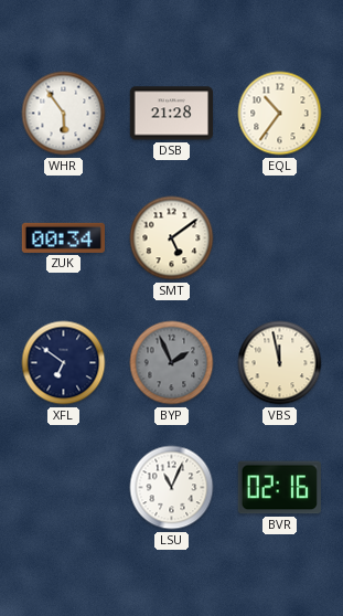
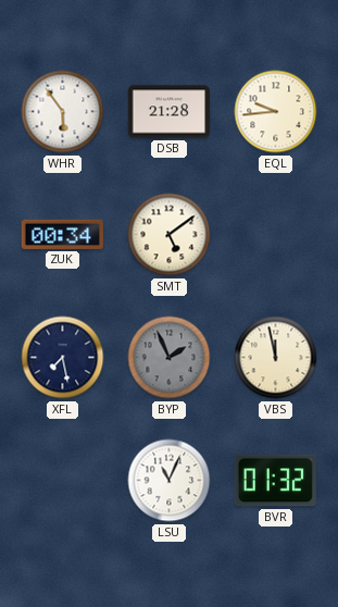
EQL: 10:36 -> 9:44
XFL: 6:51 -> 7:28
BVR: 02:16 -> 01:32
